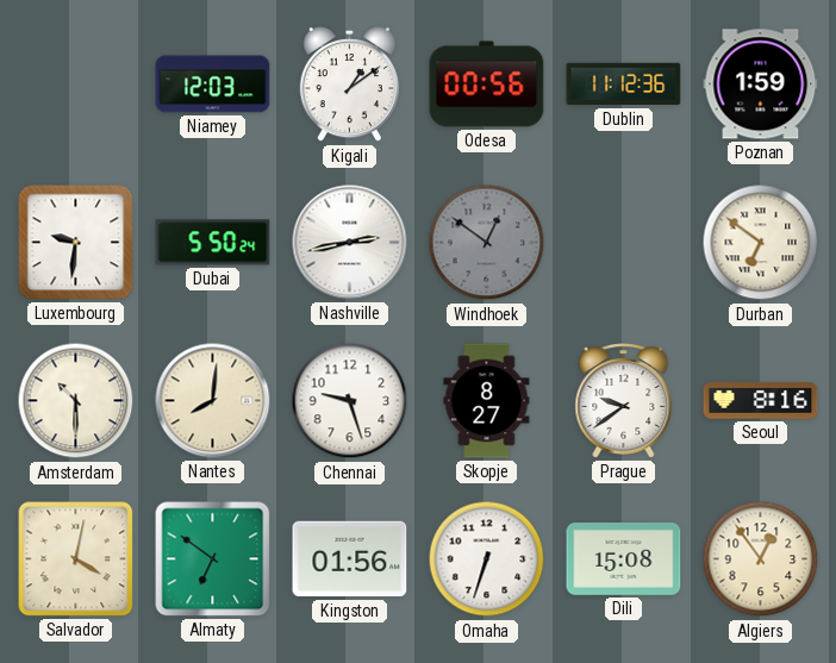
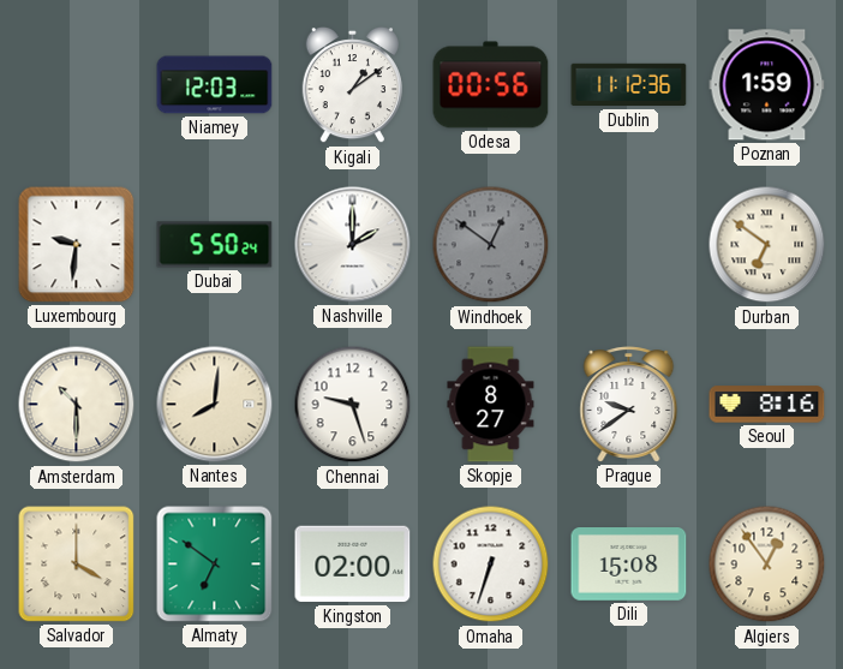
Nashville: 2:43 -> 2:00
Salvador: 4:02 -> 4:00
Kingston: 01:56 -> 02:00
